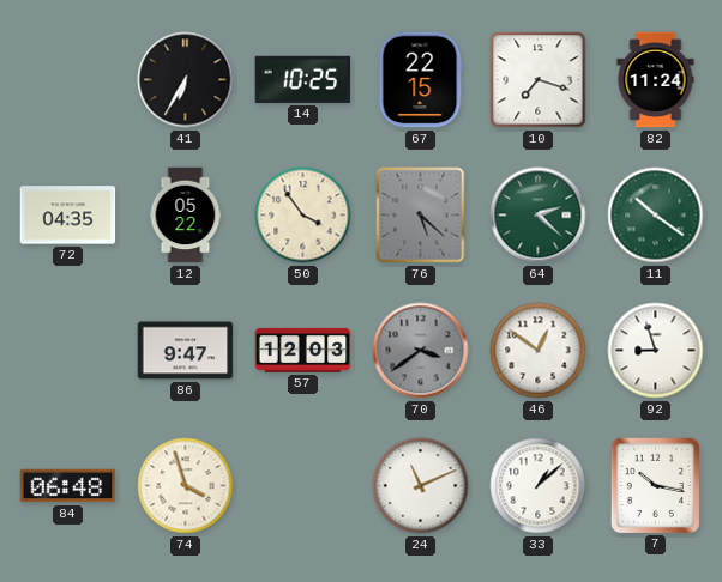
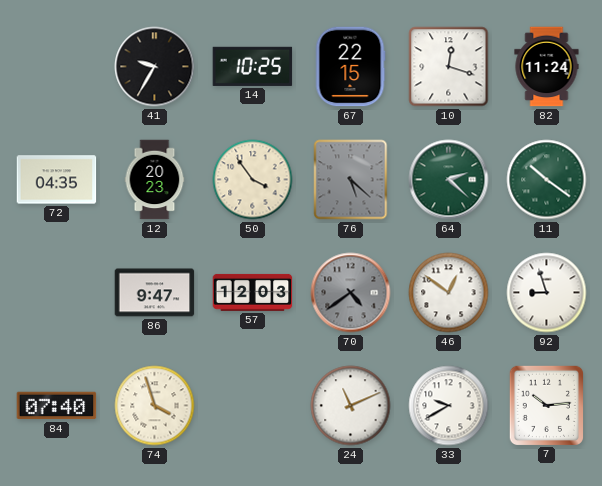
41: 6:35 -> 9:35
10: 7:18 -> 12:18
12: 05:22 -> 20:23
70: 3:39 -> 4:39
84: 06:48 -> 07:40
33: 1:08 -> 9:40
7: 10:17 -> 10:14
